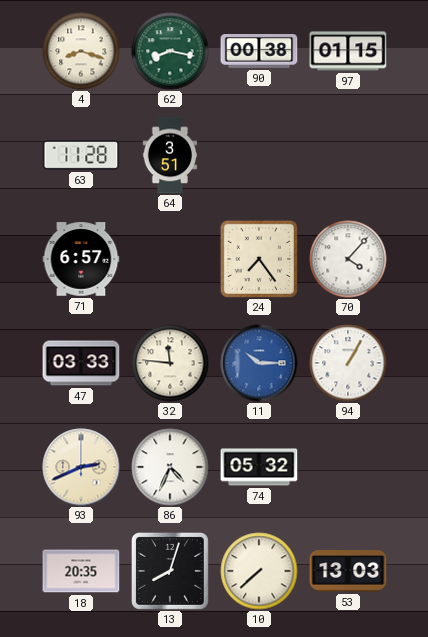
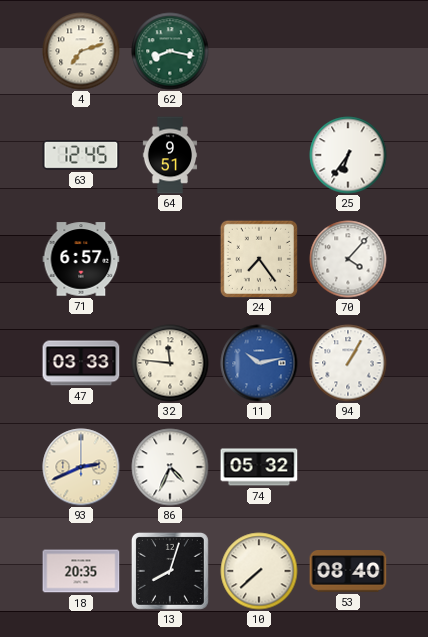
4: 8:18 -> 7:12
90: 00:38 -> none
97: 01:15 -> none
63: 11:28 -> 12:45
64: 3:51 -> 9:51
25: none -> 6:36
11: 10:15 -> 10:13
53: 13:03 -> 08:40
